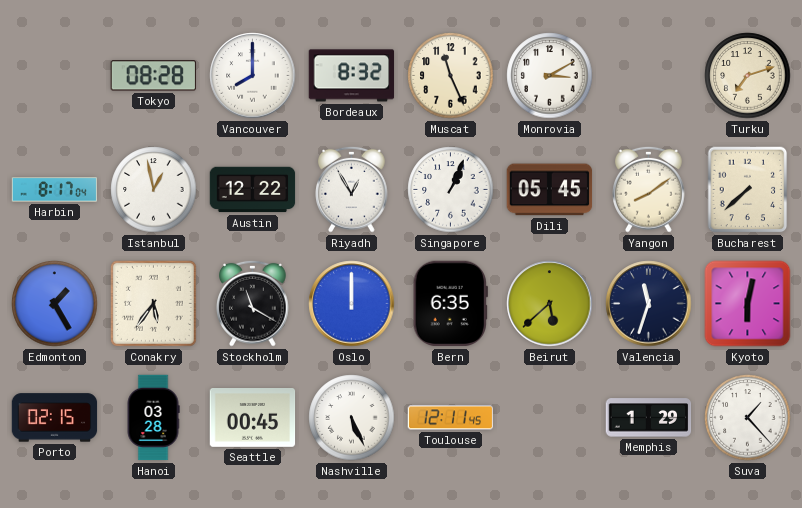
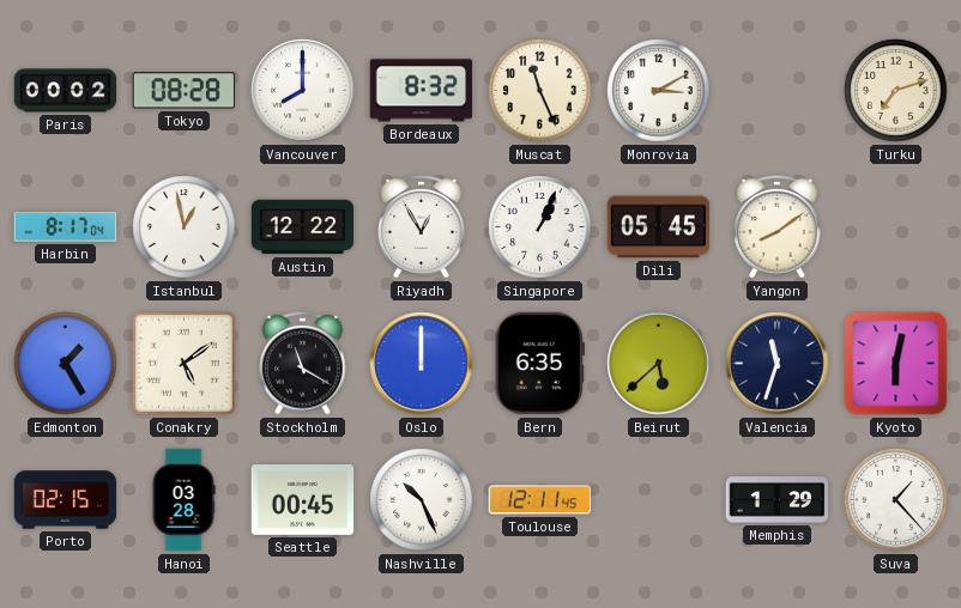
Paris: none -> 00:02
Bucharest: 7:38 -> none
Conakry: 5:36 -> 5:09
Nashville: 5:26 -> 10:26
